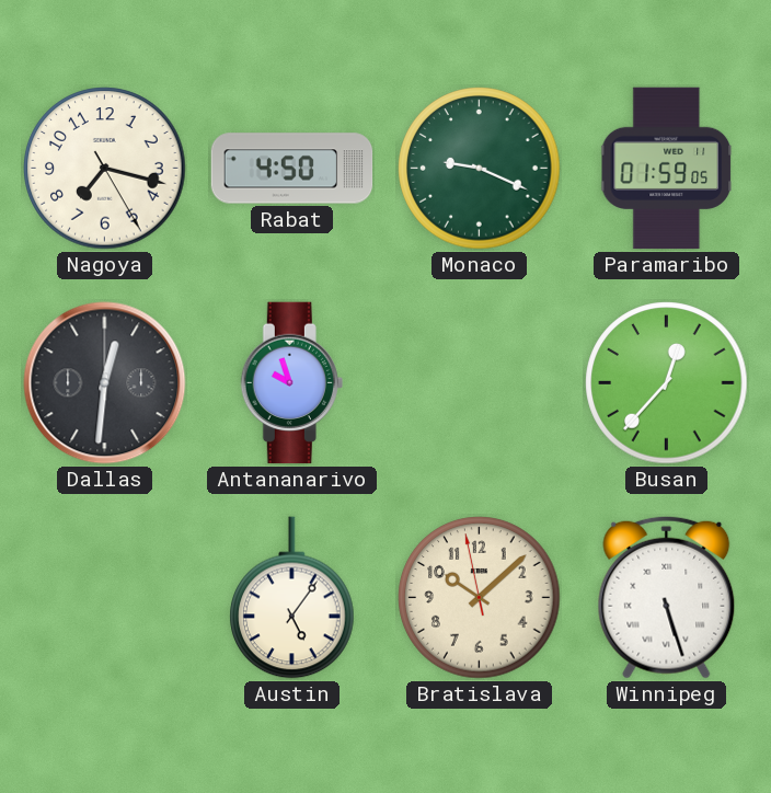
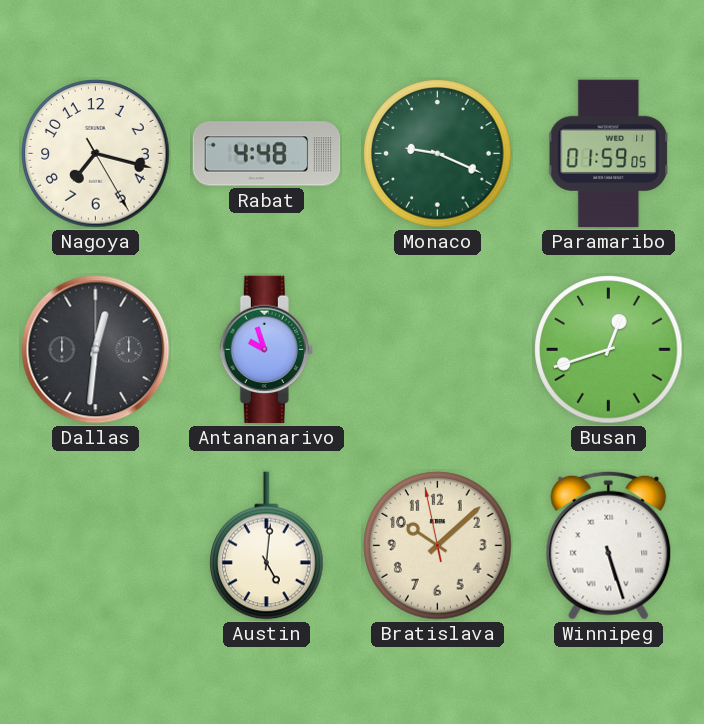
Rabat: 4:50 -> 4:48
Busan: 12:37 -> 12:42
Austin: 5:06 -> 5:01
